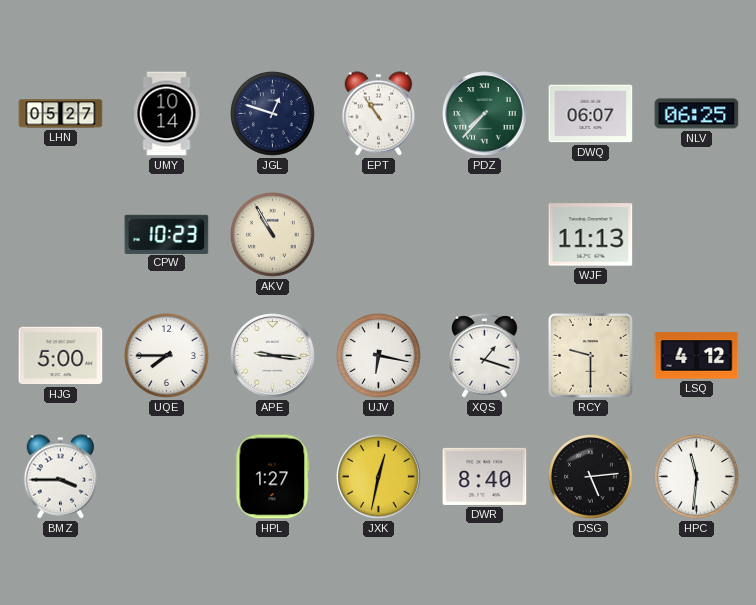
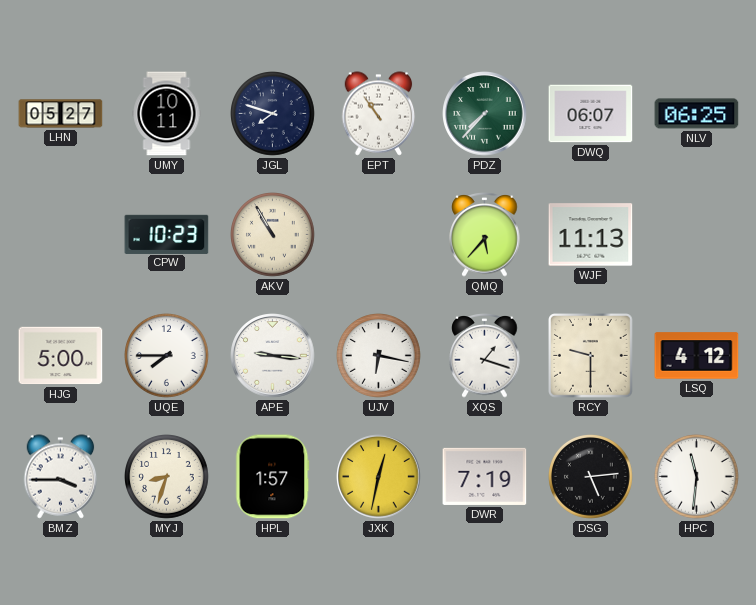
UMY: 10:14 -> 10:11
JGL: 12:48 -> 7:48
QMQ: none -> 5:37
MYJ: none -> 8:33
HPL: 1:27 -> 1:57
DWR: 8:40 -> 7:19
